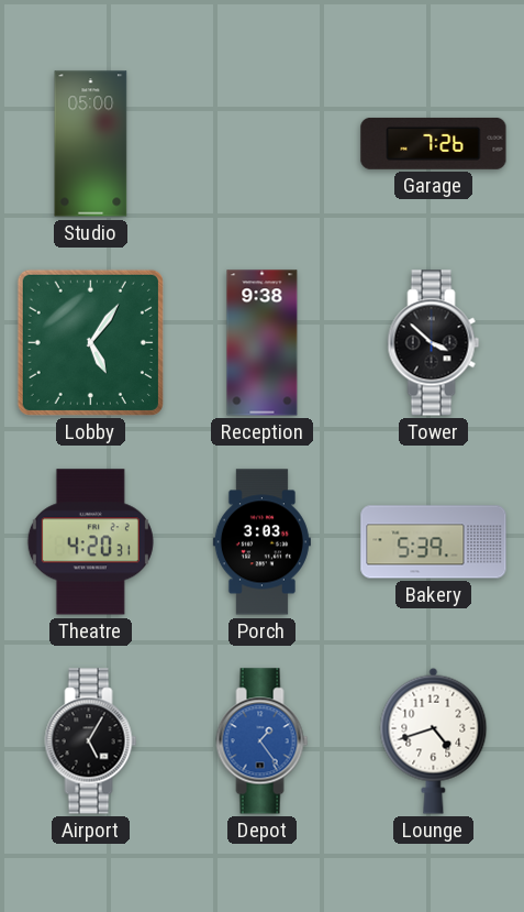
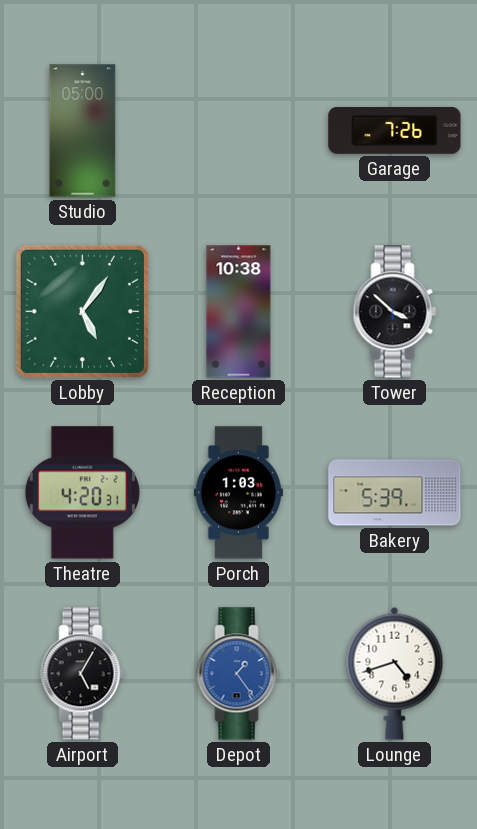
Reception: 9:38 -> 10:38
Porch: 3:03 -> 1:03
